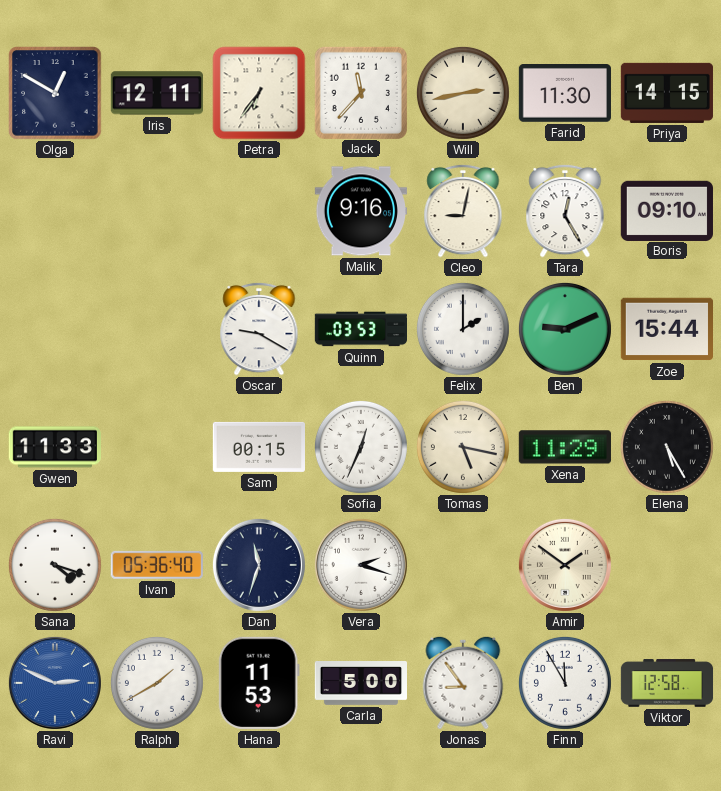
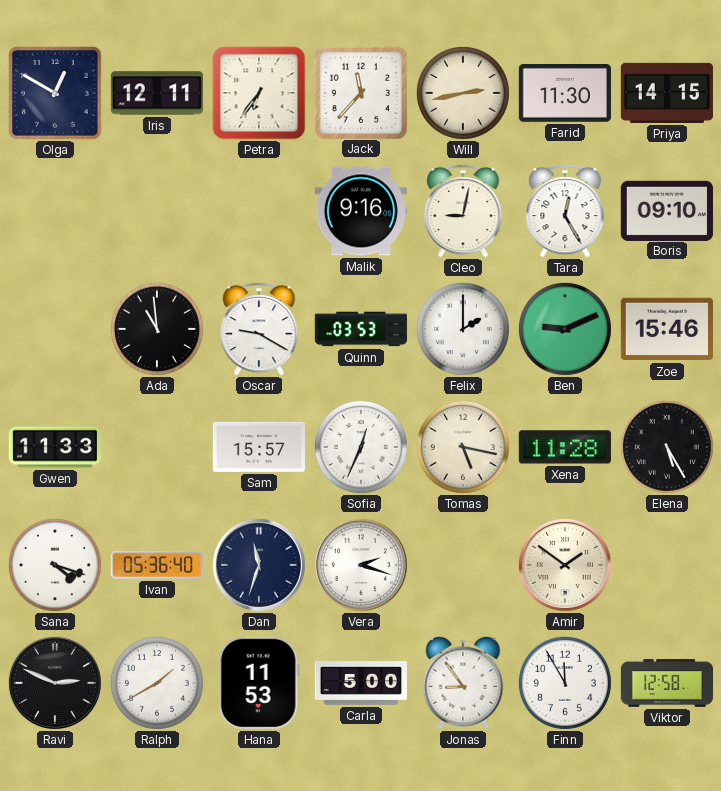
Ada: none -> 10:59
Zoe: 15:44 -> 15:46
Sam: 00:15 -> 15:57
Xena: 11:29 -> 11:28
Ravi dial: blue -> black
